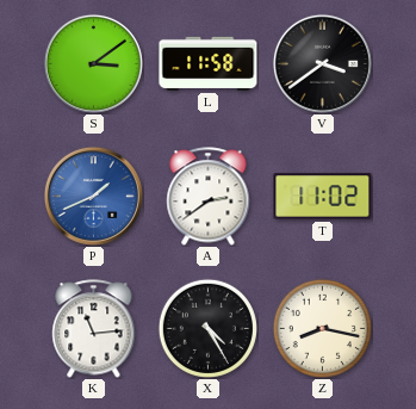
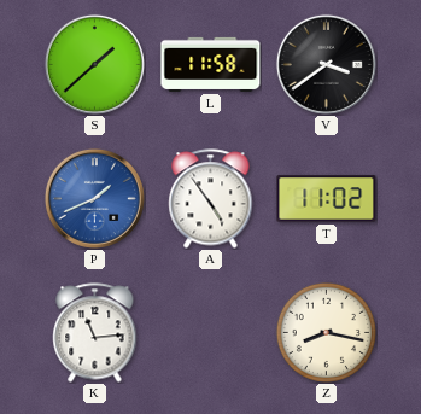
S: 3:09 -> 1:38
A: 2:39 -> 4:54
X: 4:25 -> none
